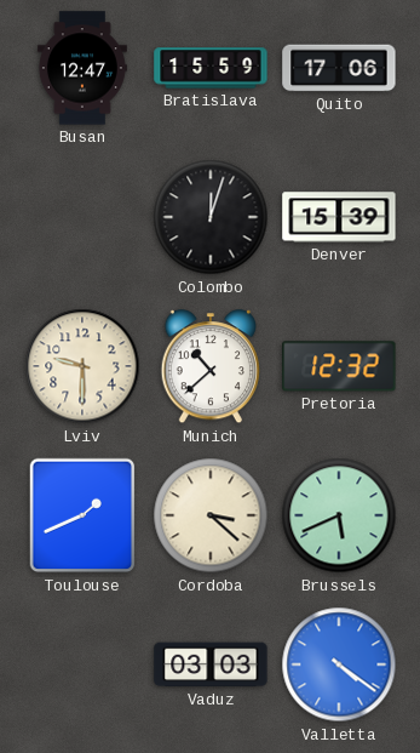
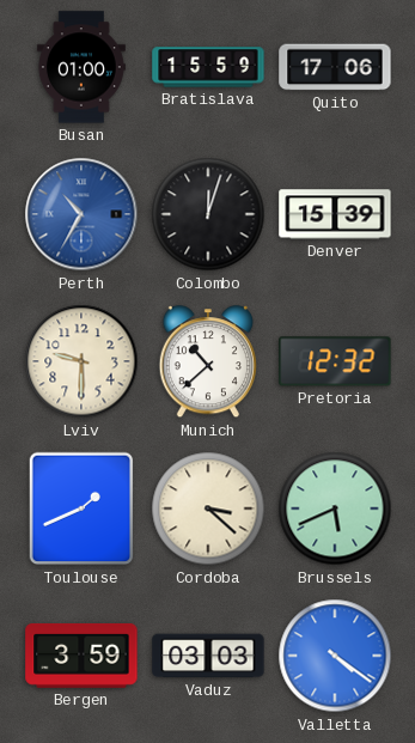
Busan: 12:47 -> 01:00
Perth: none -> 10:35
Bergen: none -> 3:59
